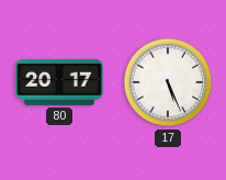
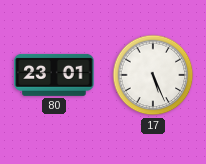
80: 20:17 -> 23:01
